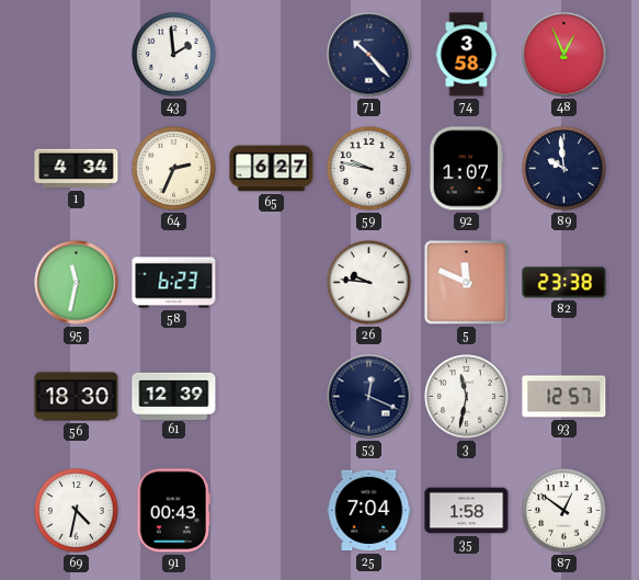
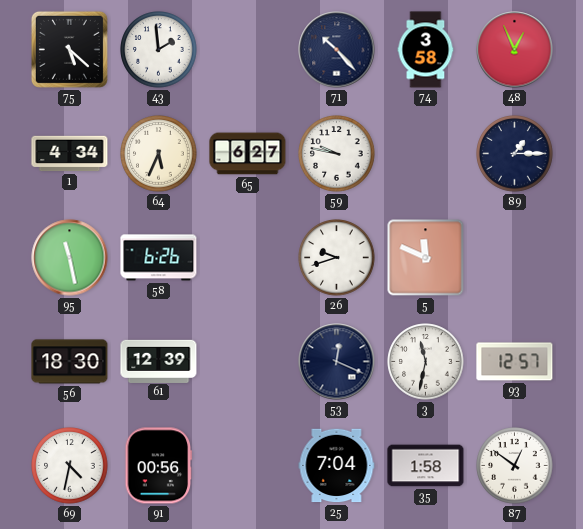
75: none -> 5:22
64: 2:34 -> 5:34
92: 1:07 -> none
89: 9:59 -> 1:15
95: 11:32 -> 11:28
58: 6:23 -> 6:26
26: 9:46 -> 9:42
82: 23:38 -> none
91: 00:43 -> 00:56
